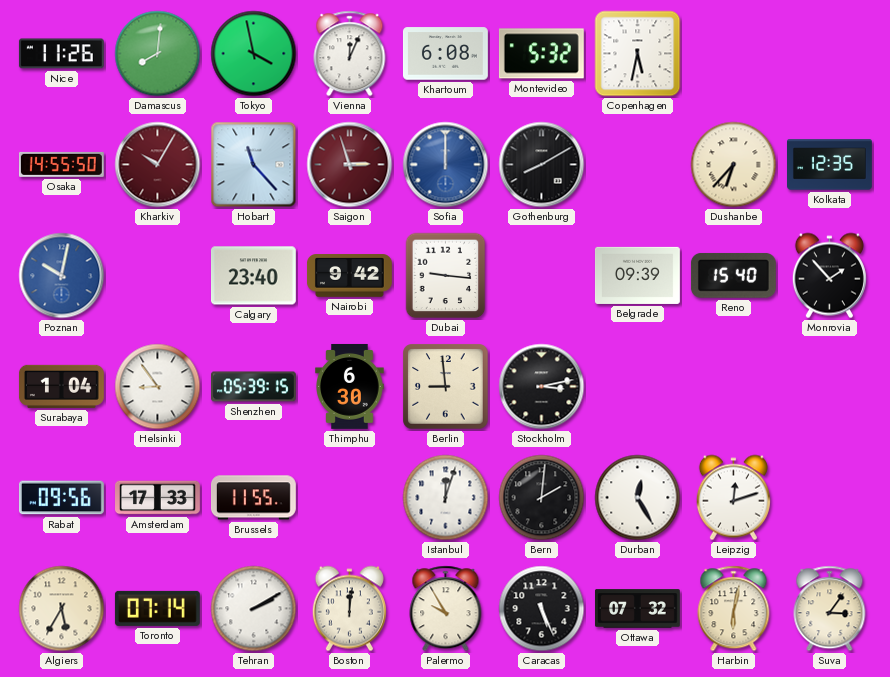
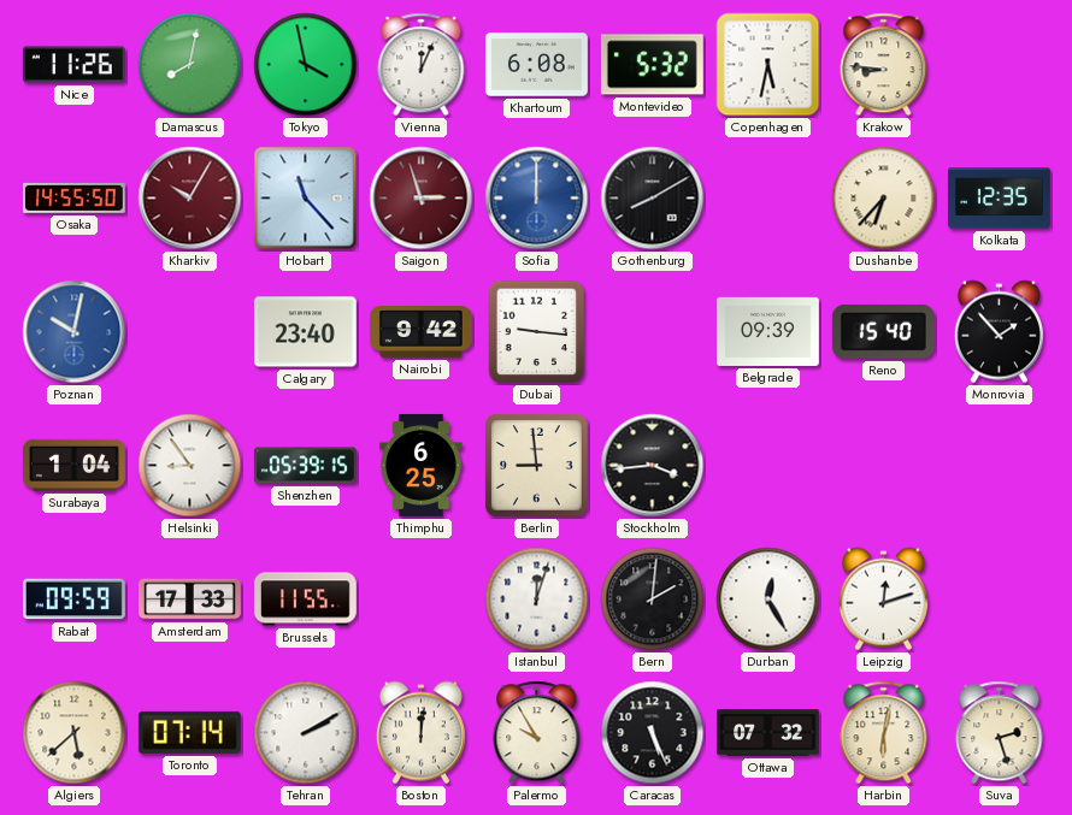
Damascus: 8:01 -> 8:02
Krakow: none -> 8:46
Thimphu: 6:30 -> 6:25
Stockholm: 3:13 -> 3:44
Rabat: 09:56 -> 09:59
Algiers: 5:35 -> 5:38
Suva: 3:06 -> 2:27
